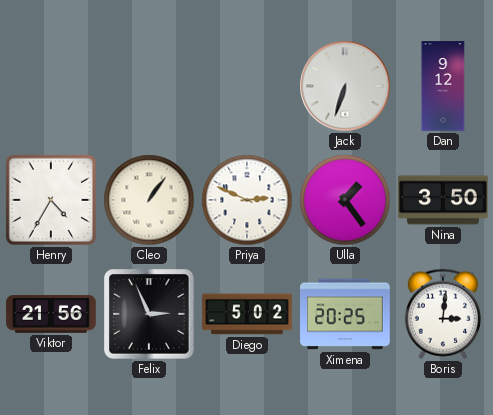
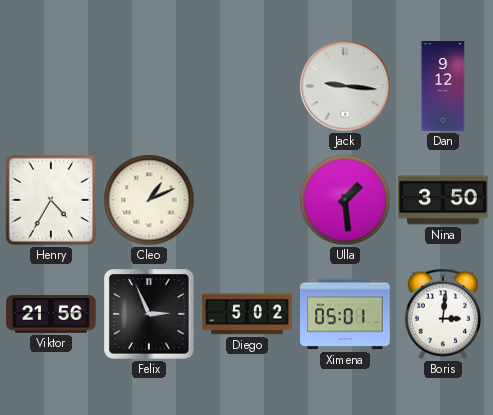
Jack: 6:33 -> 9:16
Cleo: 1:06 -> 1:11
Priya: 2:49 -> none
Ulla: 1:24 -> 1:29
Ximena: 20:25 -> 05:01
